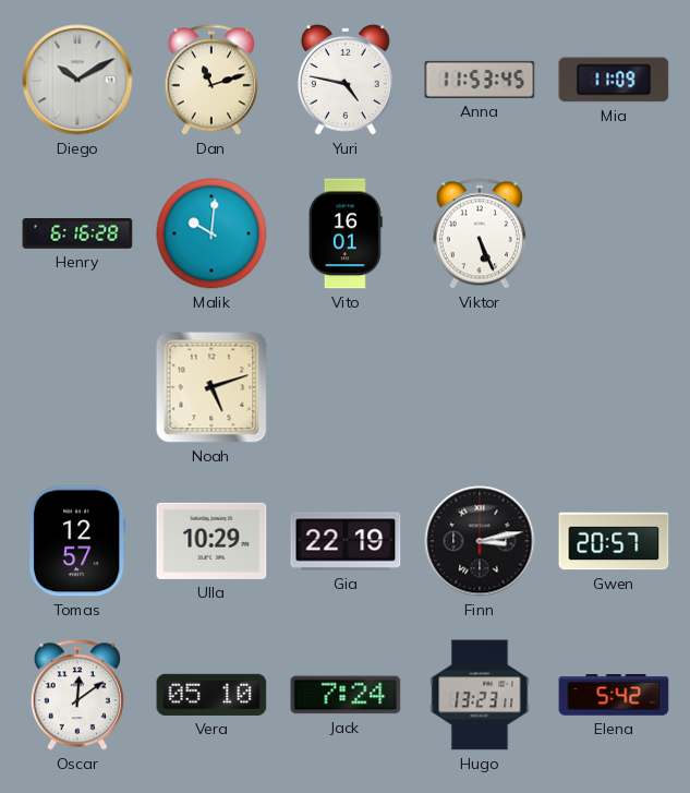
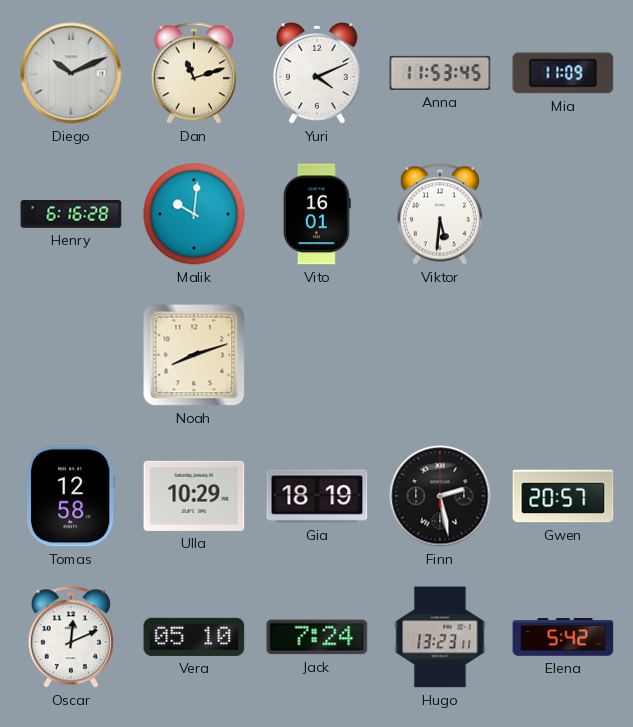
Diego: 10:10 -> 10:11
Yuri: 4:47 -> 4:11
Viktor: 5:26 -> 5:31
Noah: 5:12 -> 8:12
Tomas: 12:57 -> 12:58
Gia: 22:19 -> 18:19
Finn: 3:13 -> 2:28
Oscar: 12:09 -> 12:11
